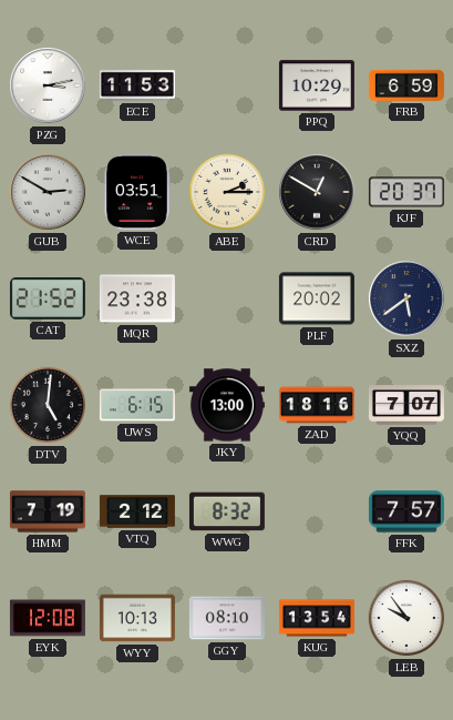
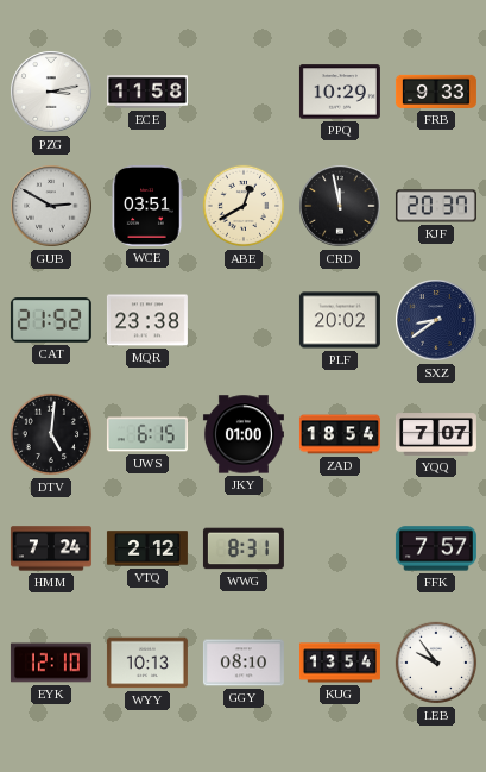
ECE: 11:53 -> 11:58
FRB: 6:59 -> 9:33
ABE: 2:15 -> 12:40
CRD: 12:50 -> 11:58
SXZ: 5:39 -> 8:39
JKY: 13:00 -> 01:00
ZAD: 18:16 -> 18:54
HMM: 7:19 -> 7:24
WWG: 8:32 -> 8:31
EYK: 12:08 -> 12:10
